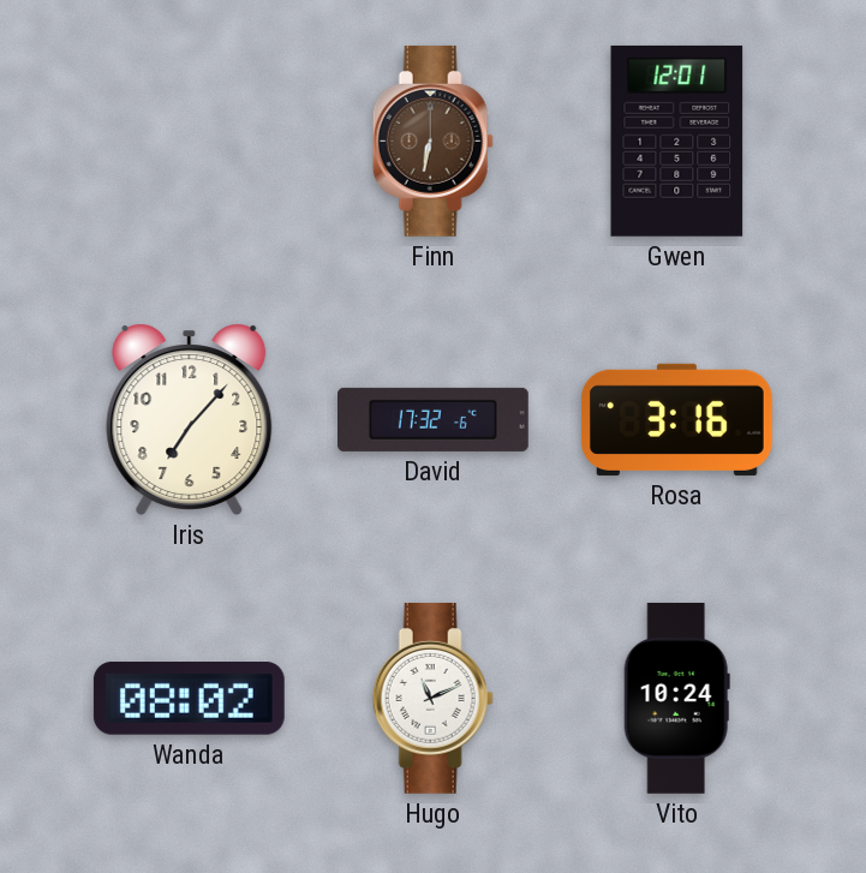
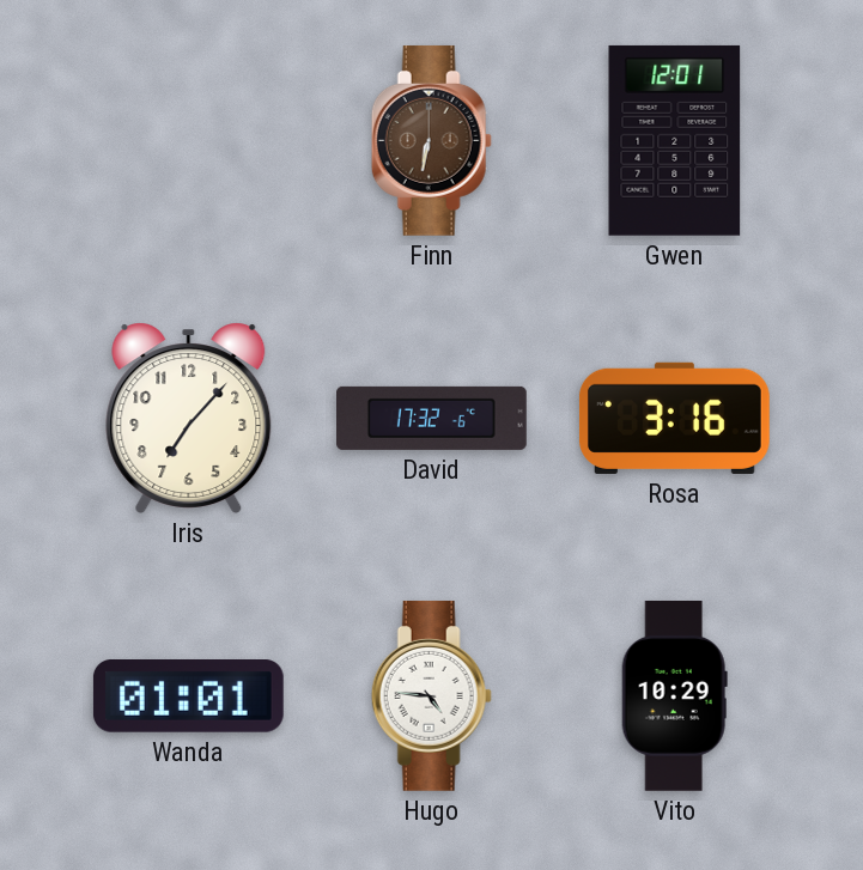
Wanda: 08:02 -> 01:01
Hugo: 11:11 -> 4:46
Vito: 10:24 -> 10:29
